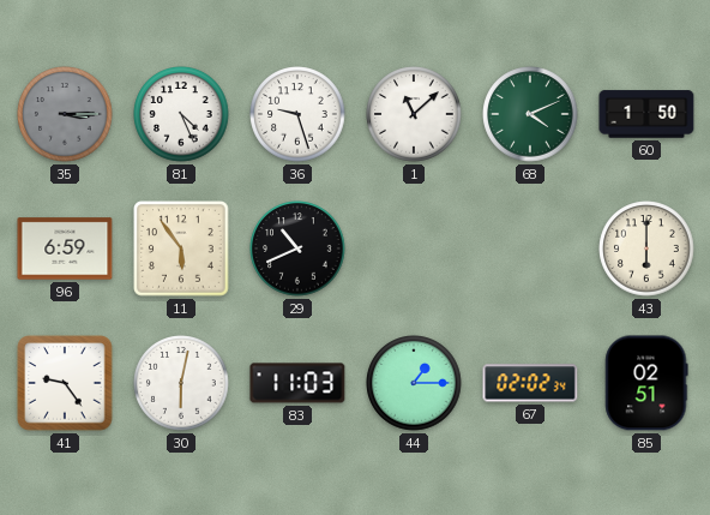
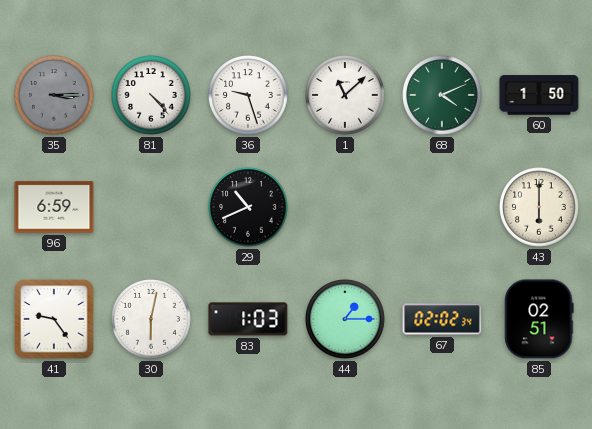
81: 4:26 -> 4:23
11: 5:54 -> none
83: 11:03 -> 1:03
